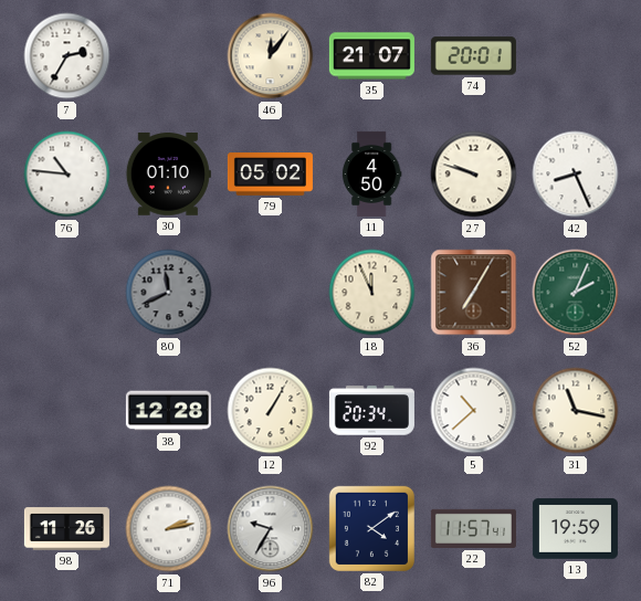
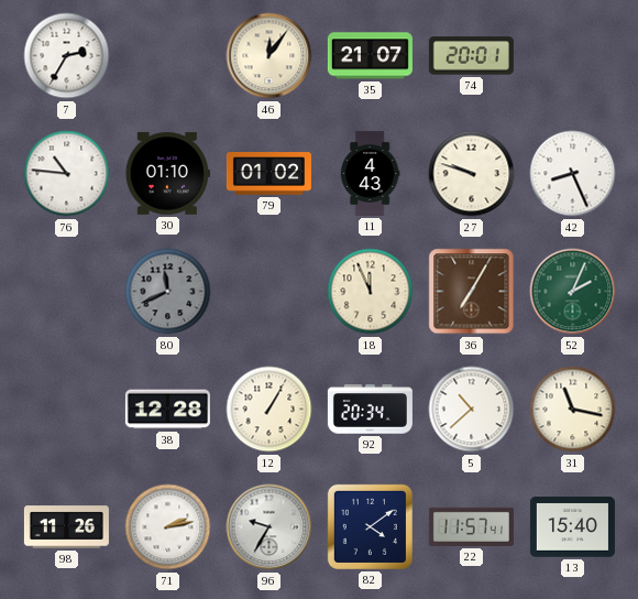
79: 05:02 -> 01:02
11: 4:50 -> 4:43
13: 19:59 -> 15:40
